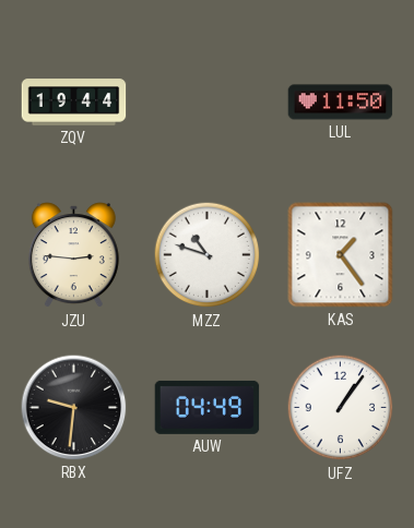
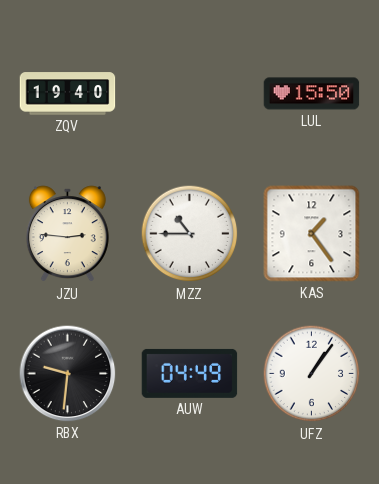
ZQV: 19:44 -> 19:40
LUL: 11:50 -> 15:50
MZZ: 10:48 -> 10:45
